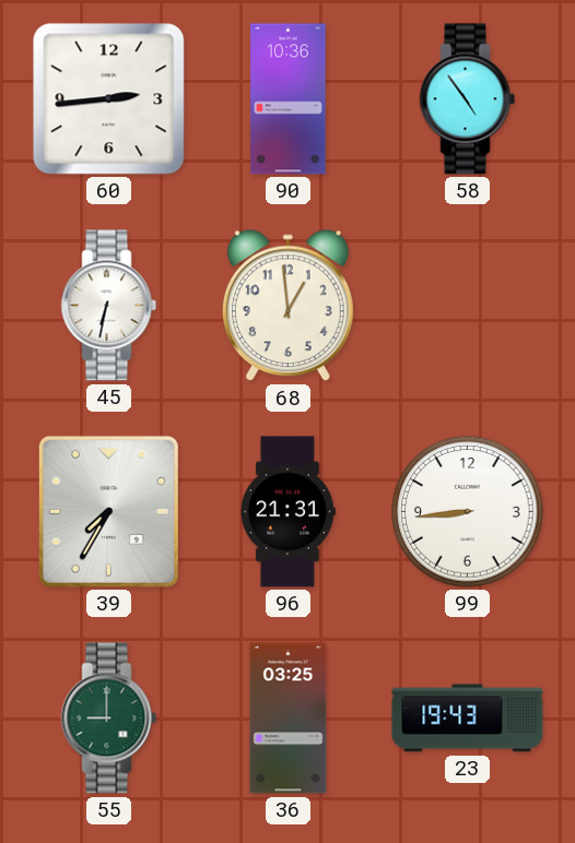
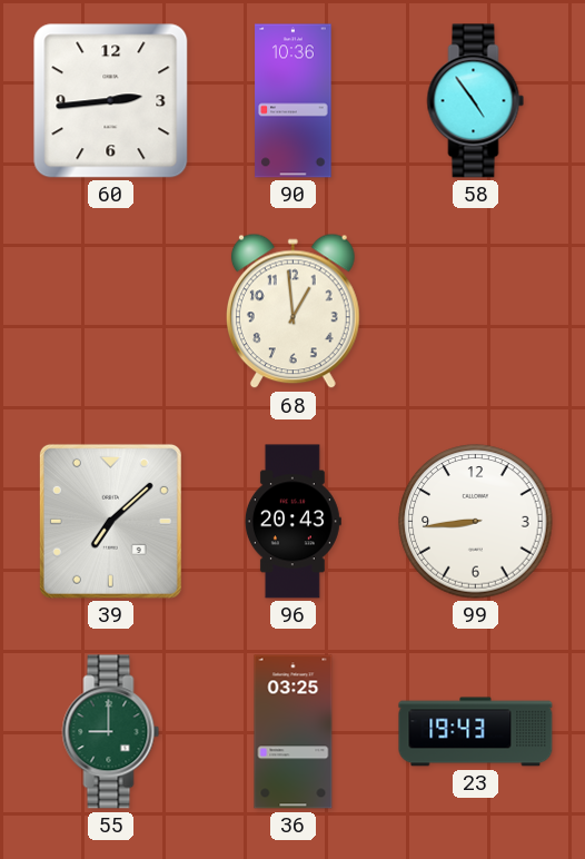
45: 6:32 -> none
39: 7:35 -> 7:08
96: 21:31 -> 20:43
